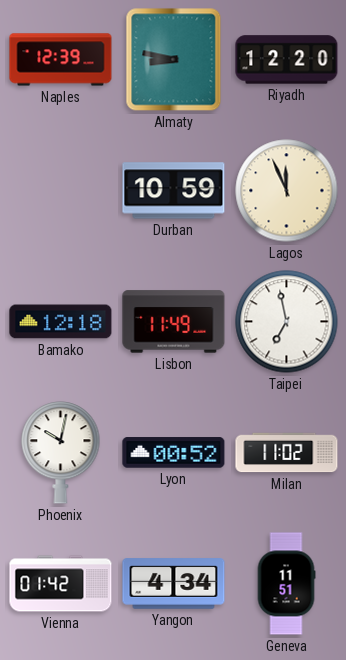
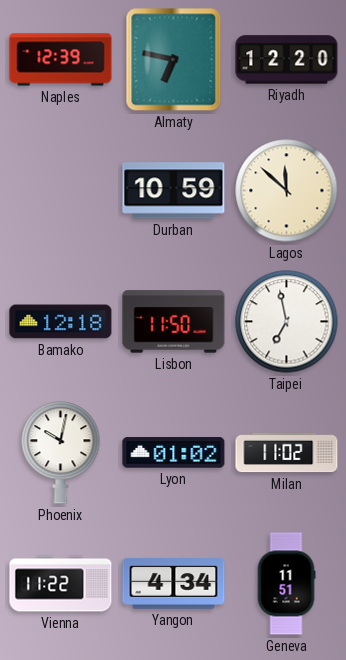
Almaty: 8:47 -> 6:47
Lagos: 11:56 -> 11:52
Lisbon: 11:49 -> 11:50
Lyon: 00:52 -> 01:02
Vienna: 01:42 -> 11:22
